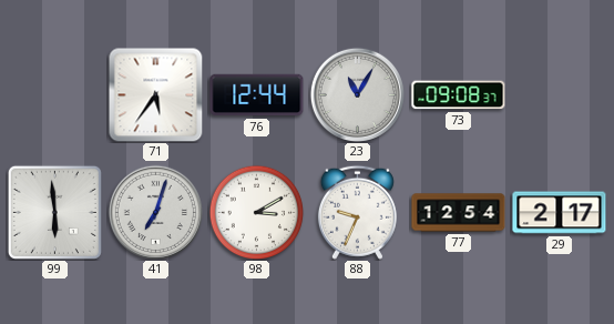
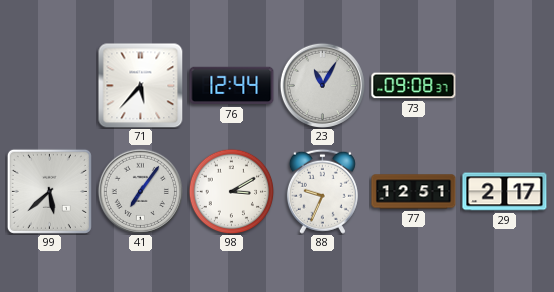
71: 5:36 -> 5:37
99: 5:59 -> 5:38
41: 7:03 -> 7:06
77: 12:54 -> 12:51
